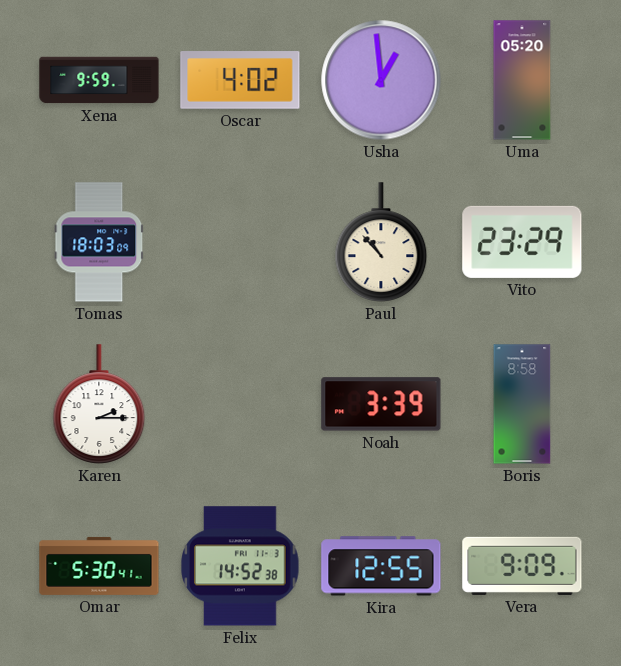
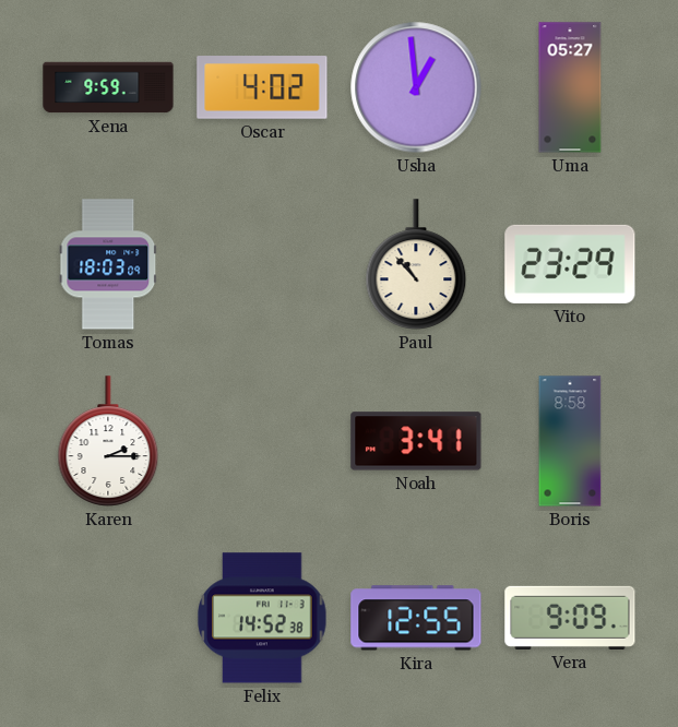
Uma: 05:20 -> 05:27
Noah: 3:39 -> 3:41
Omar: 5:30 -> none
